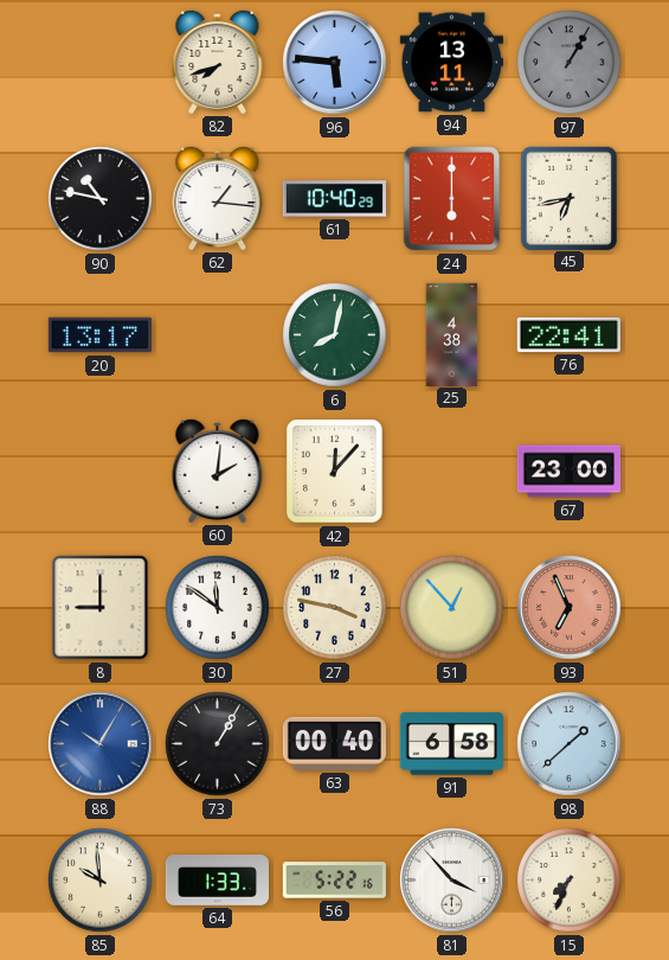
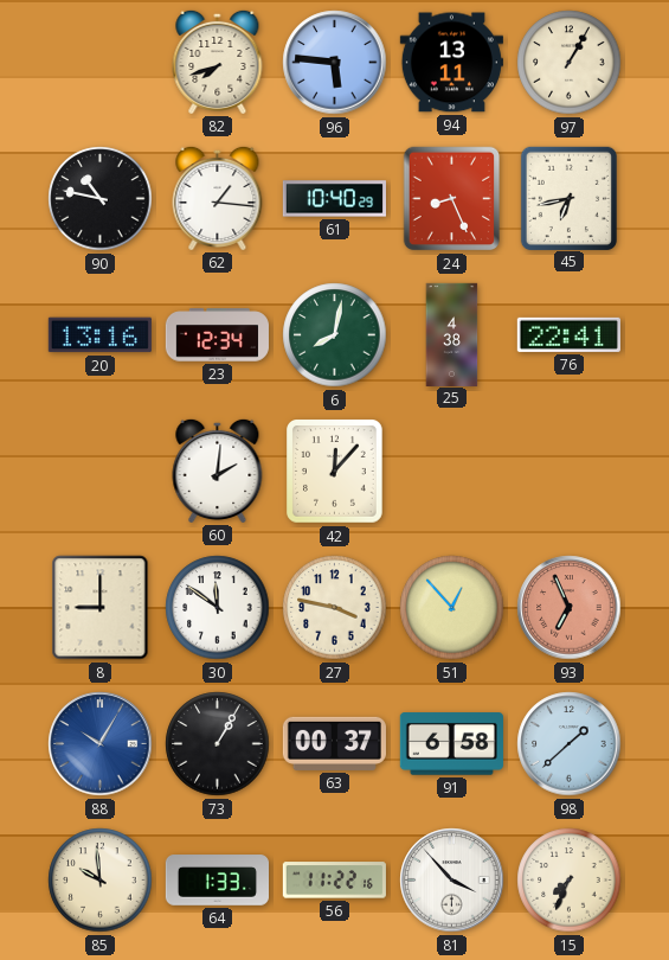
97 dial: grey -> cream
24: 6:00 -> 8:26
20: 13:17 -> 13:16
23: none -> 12:34
67: 23:00 -> none
63: 00:40 -> 00:37
56: 5:22 -> 11:22
